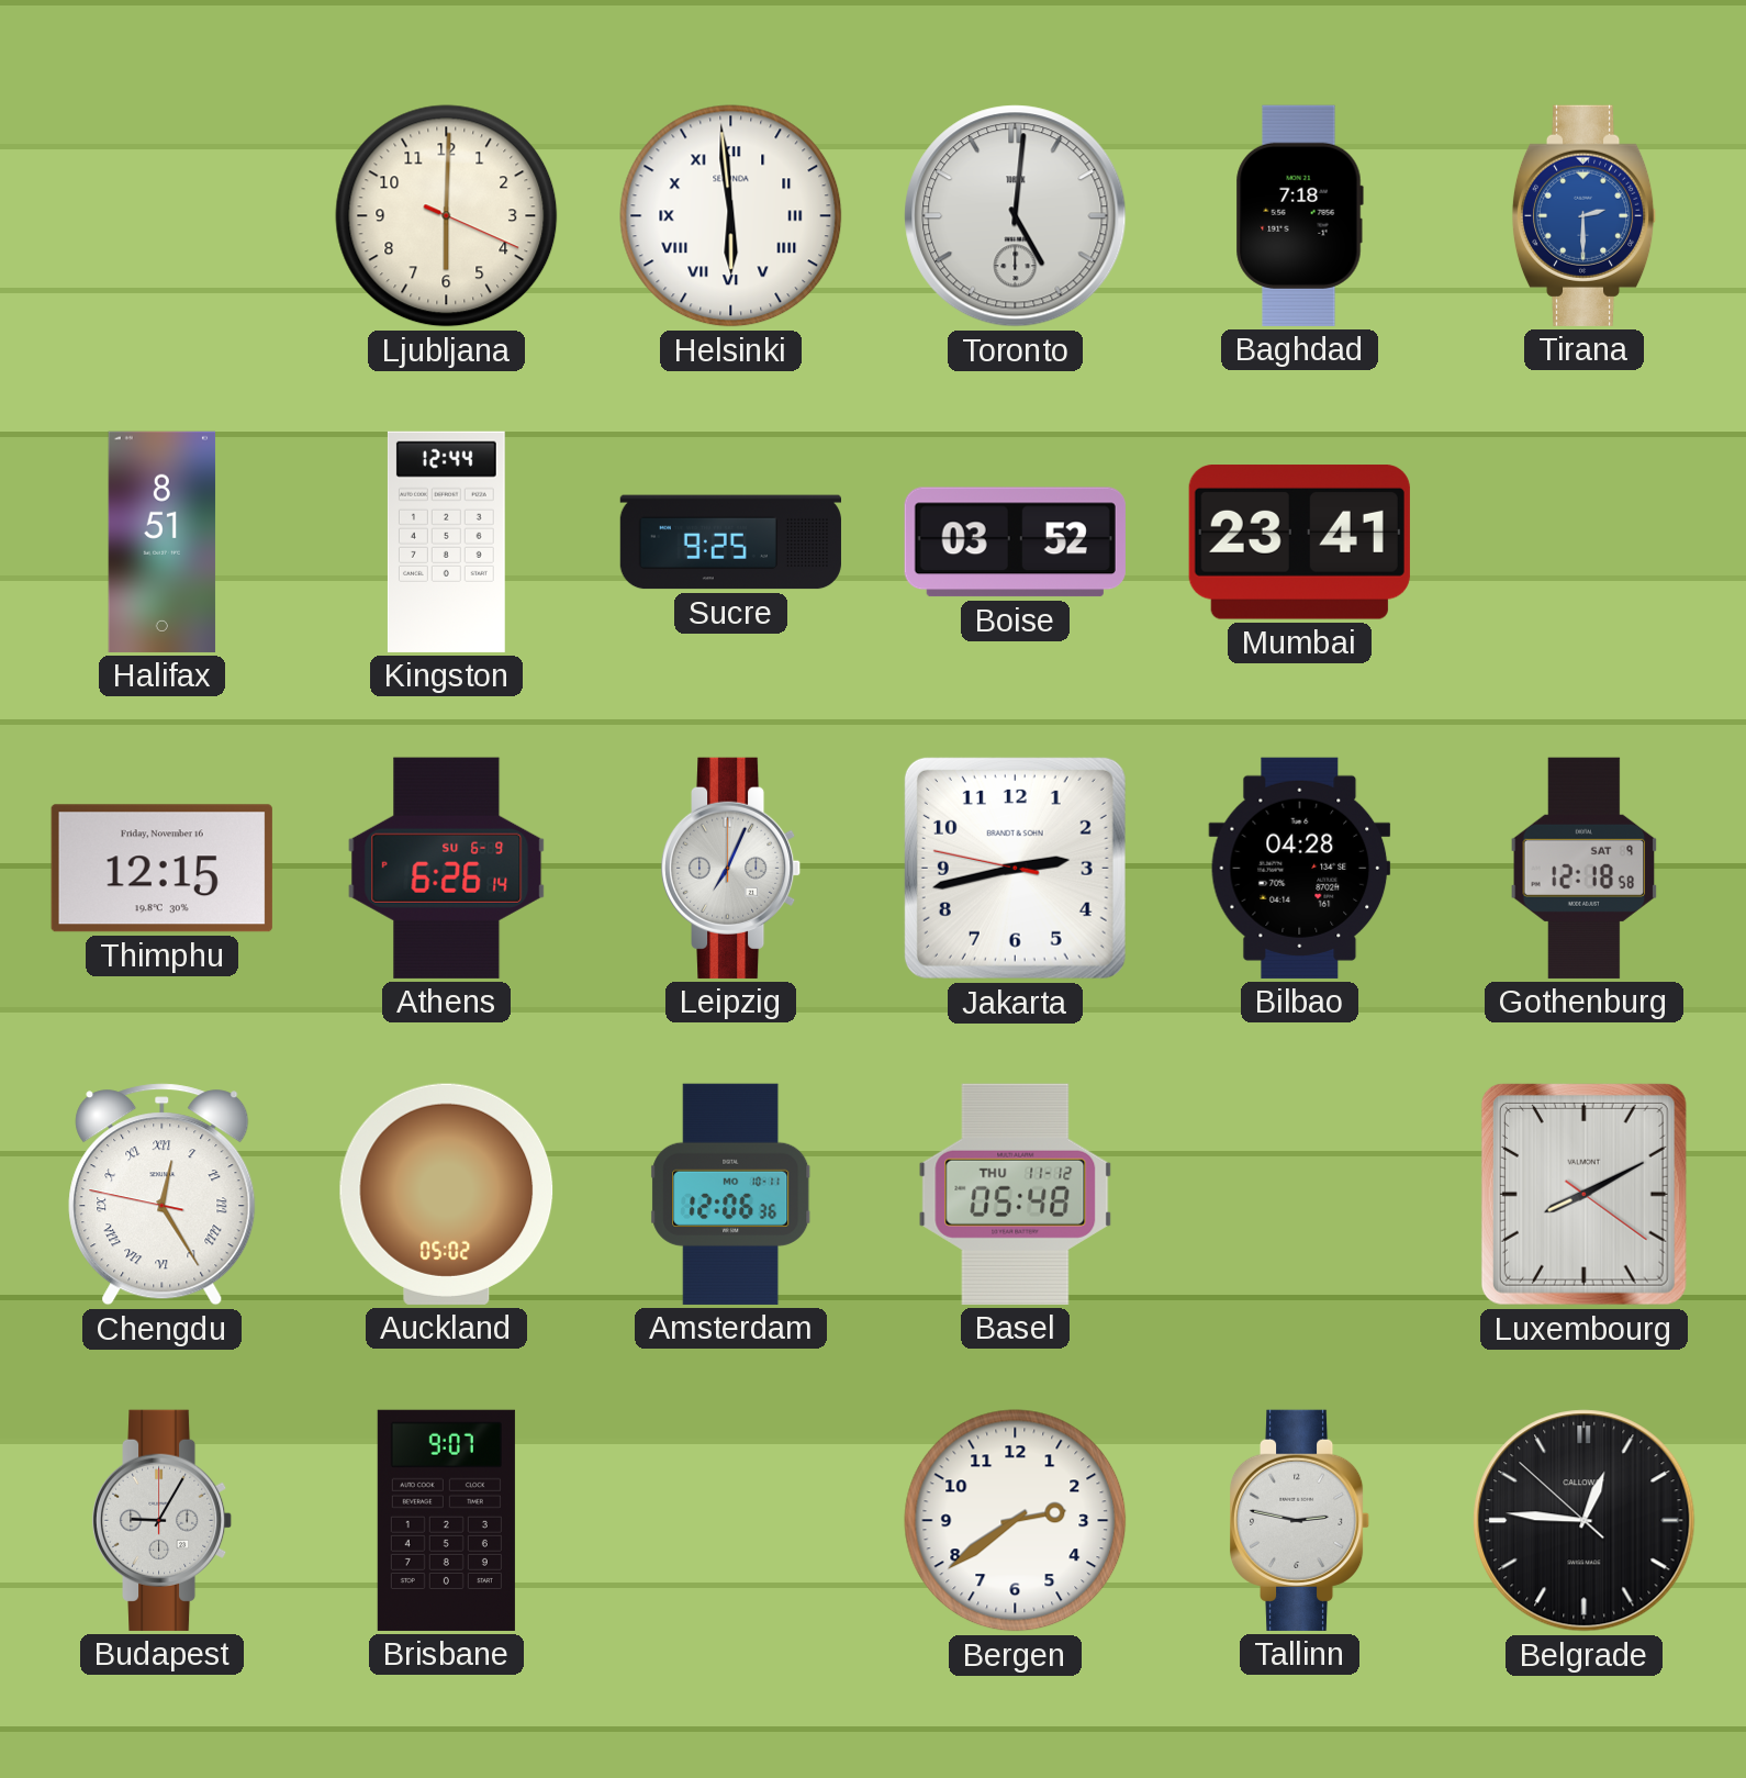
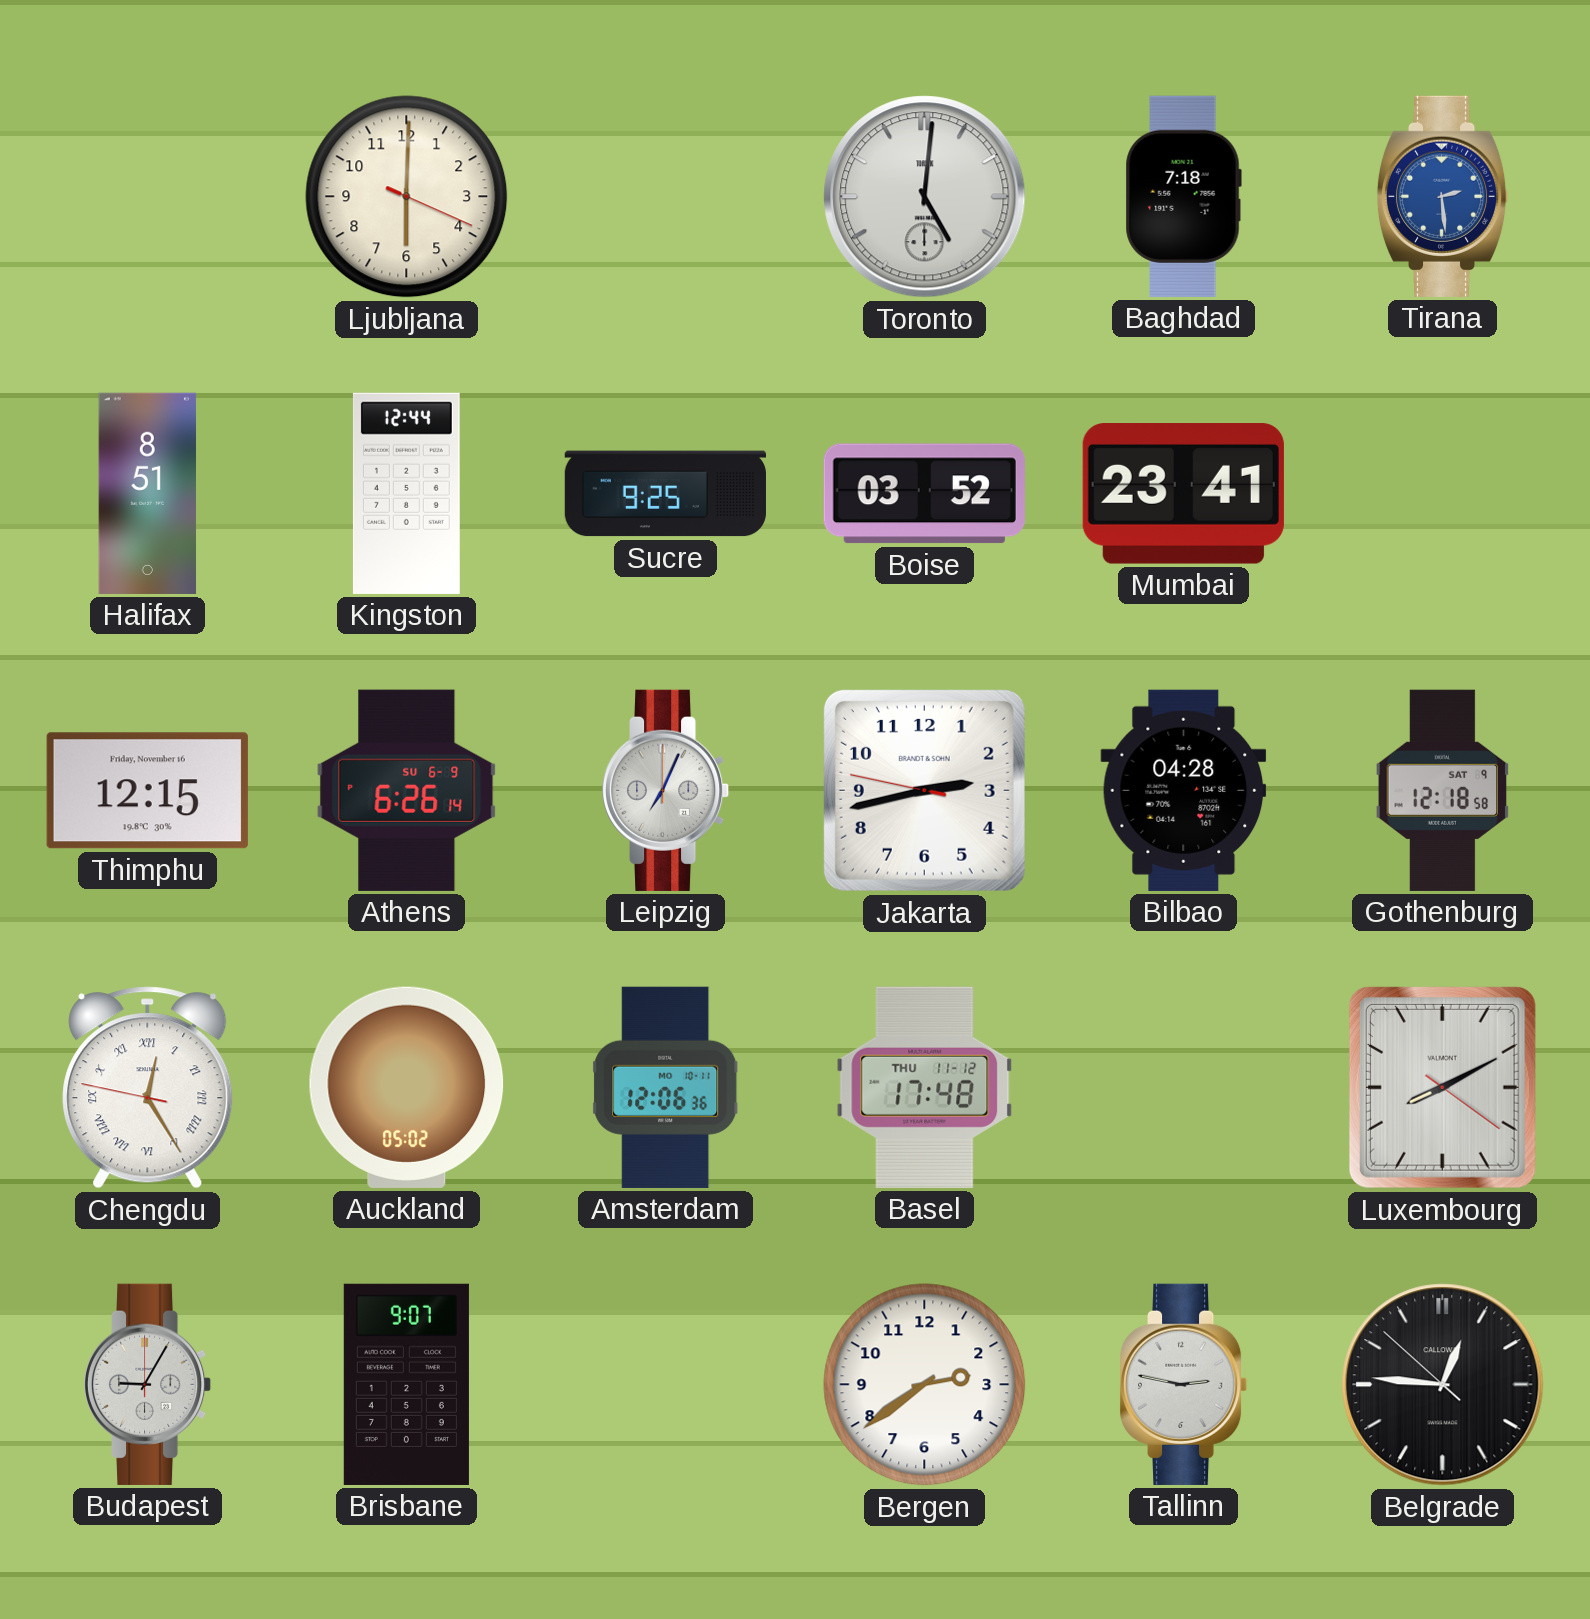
Helsinki: 5:59 -> none
Tirana: 2:30 -> 2:29
Basel: 05:48 -> 17:48
